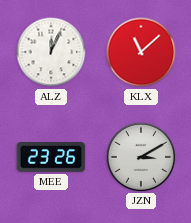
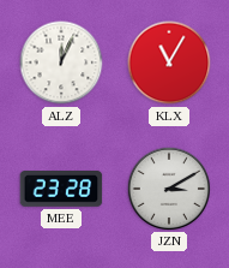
KLX: 11:08 -> 11:05
MEE: 23:26 -> 23:28
